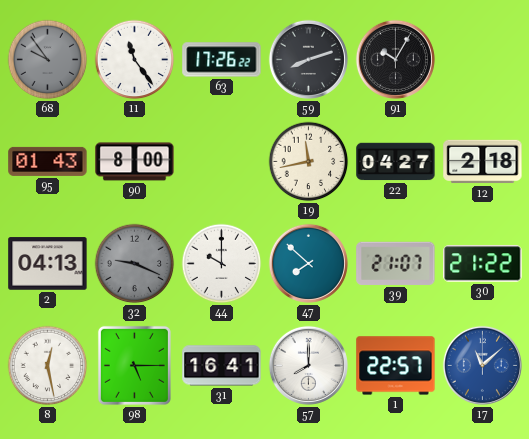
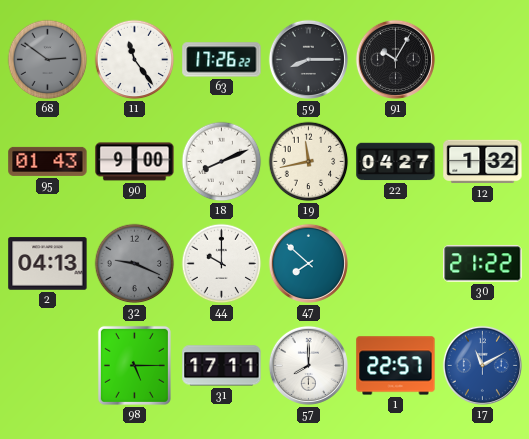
68: 9:54 -> 2:51
59: 8:12 -> 8:15
90: 8:00 -> 9:00
18: none -> 8:11
12: 2:18 -> 1:32
39: 21:07 -> none
8: 12:28 -> none
31: 16:41 -> 17:11
17: 11:08 -> 11:10
